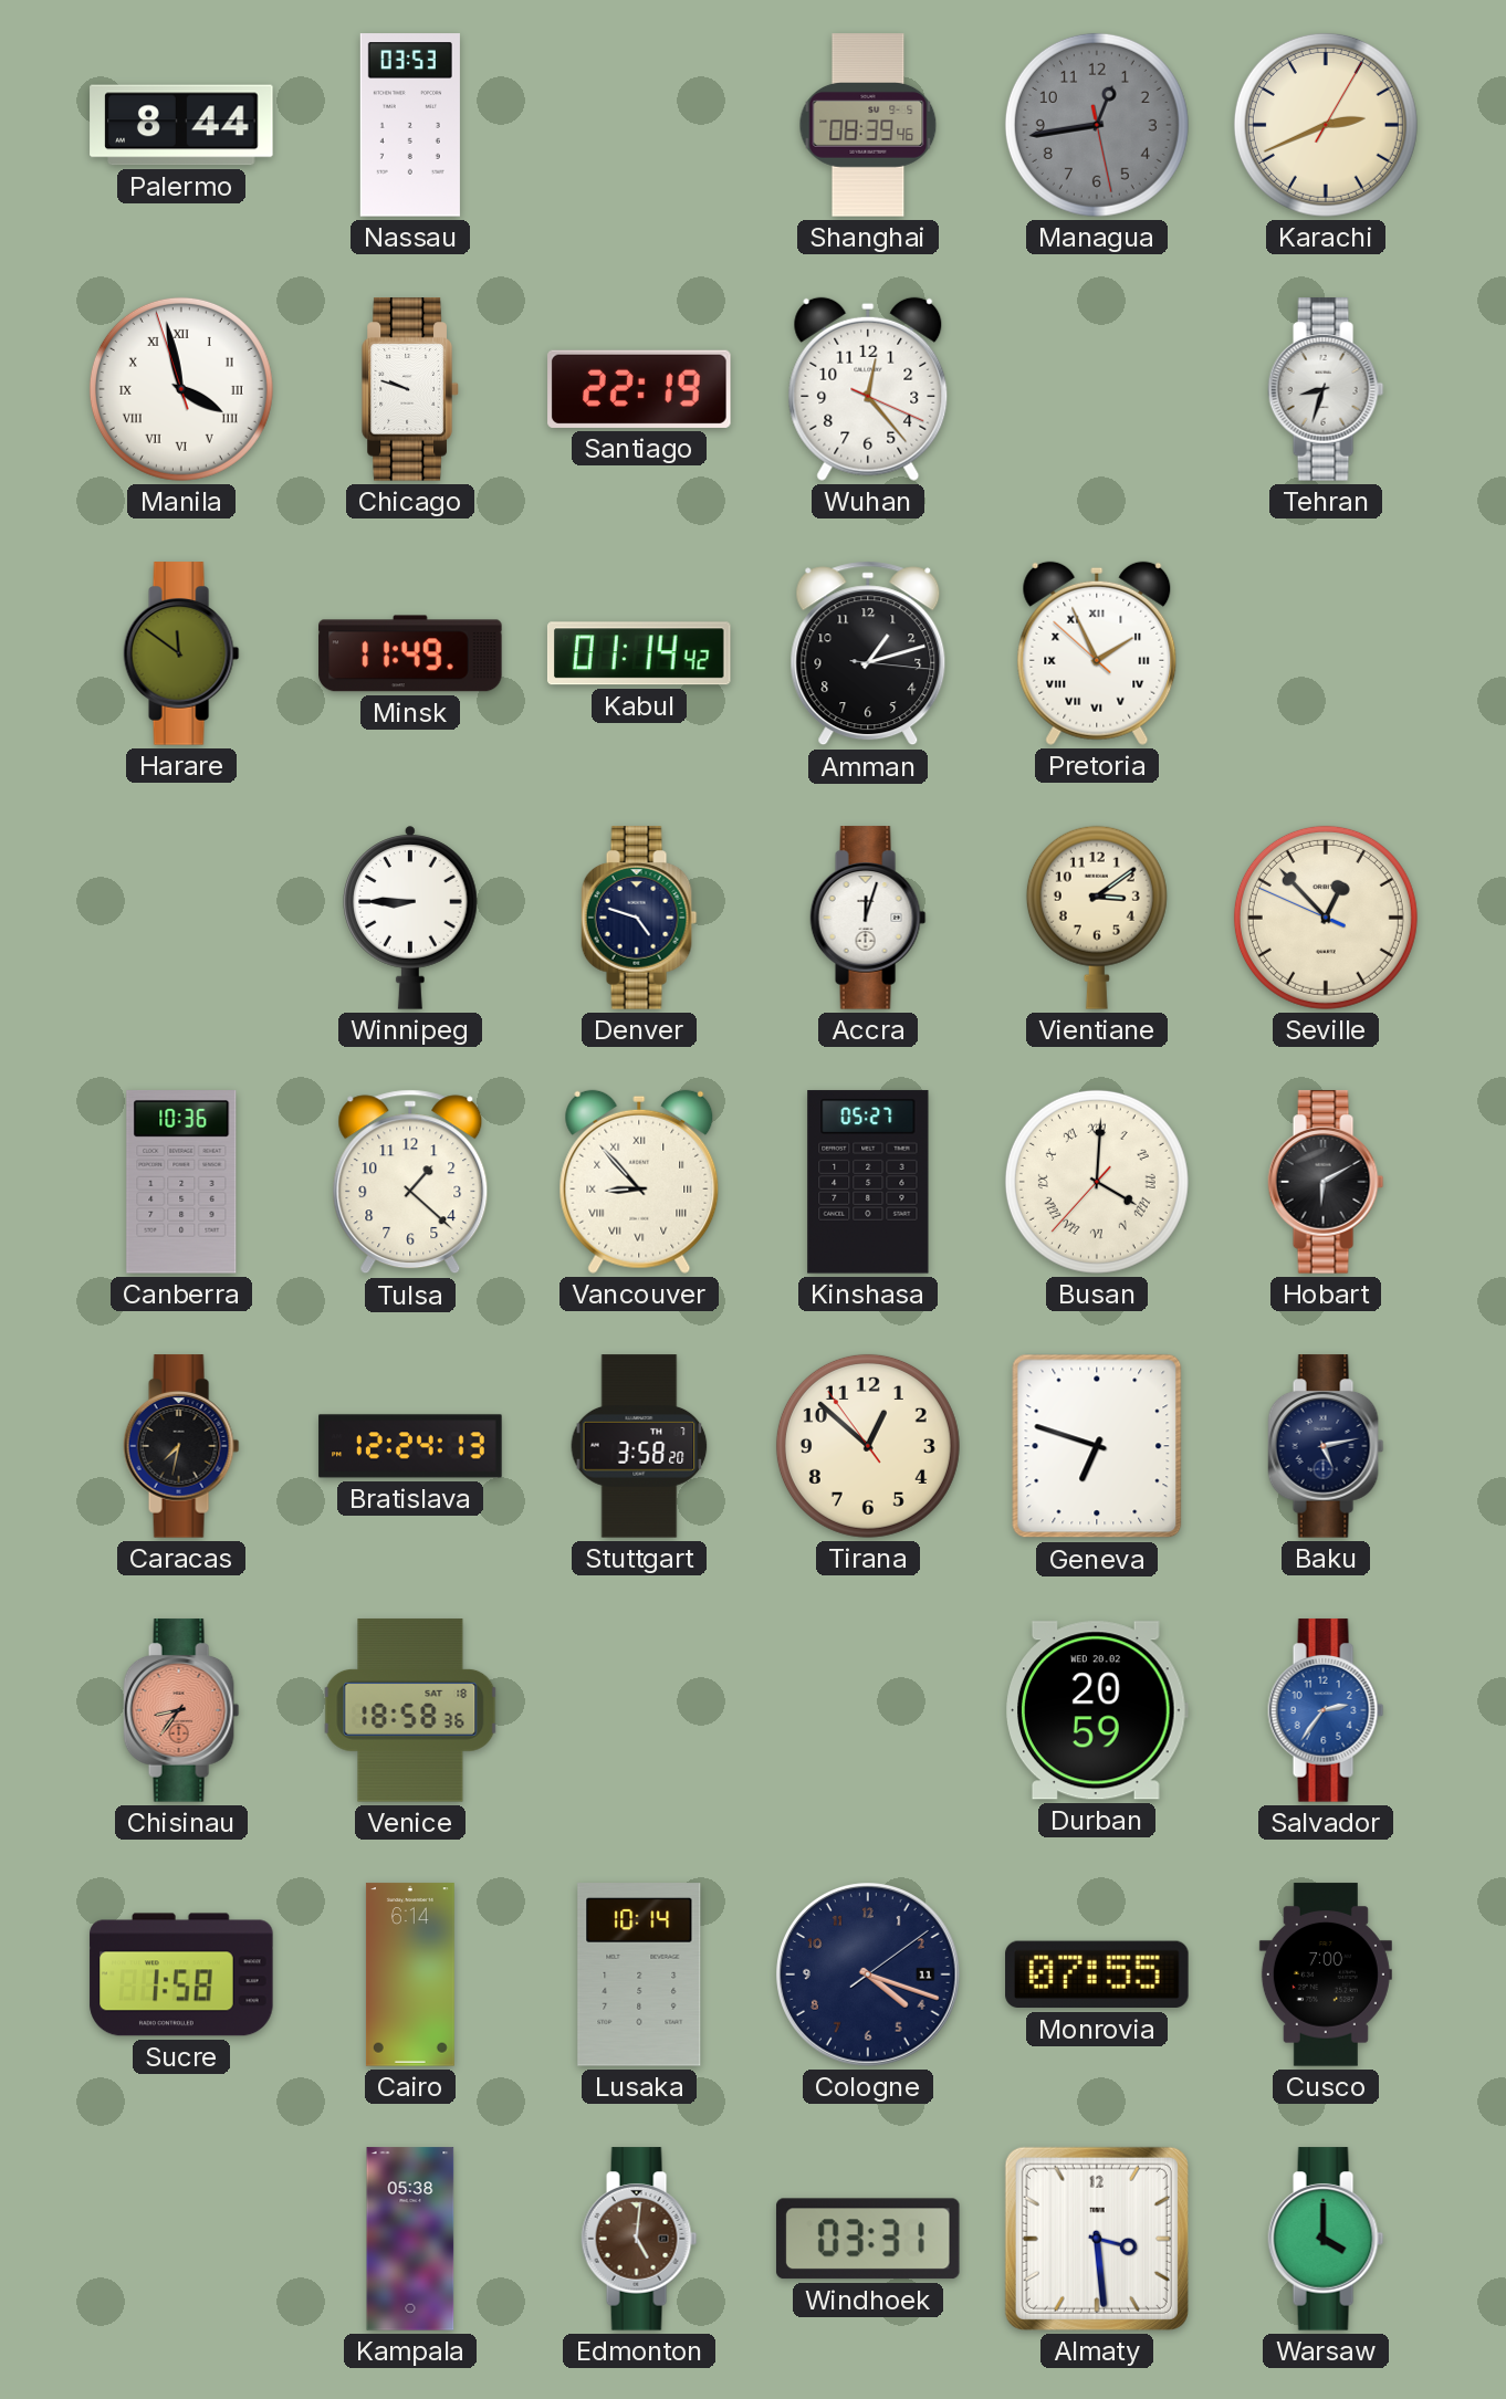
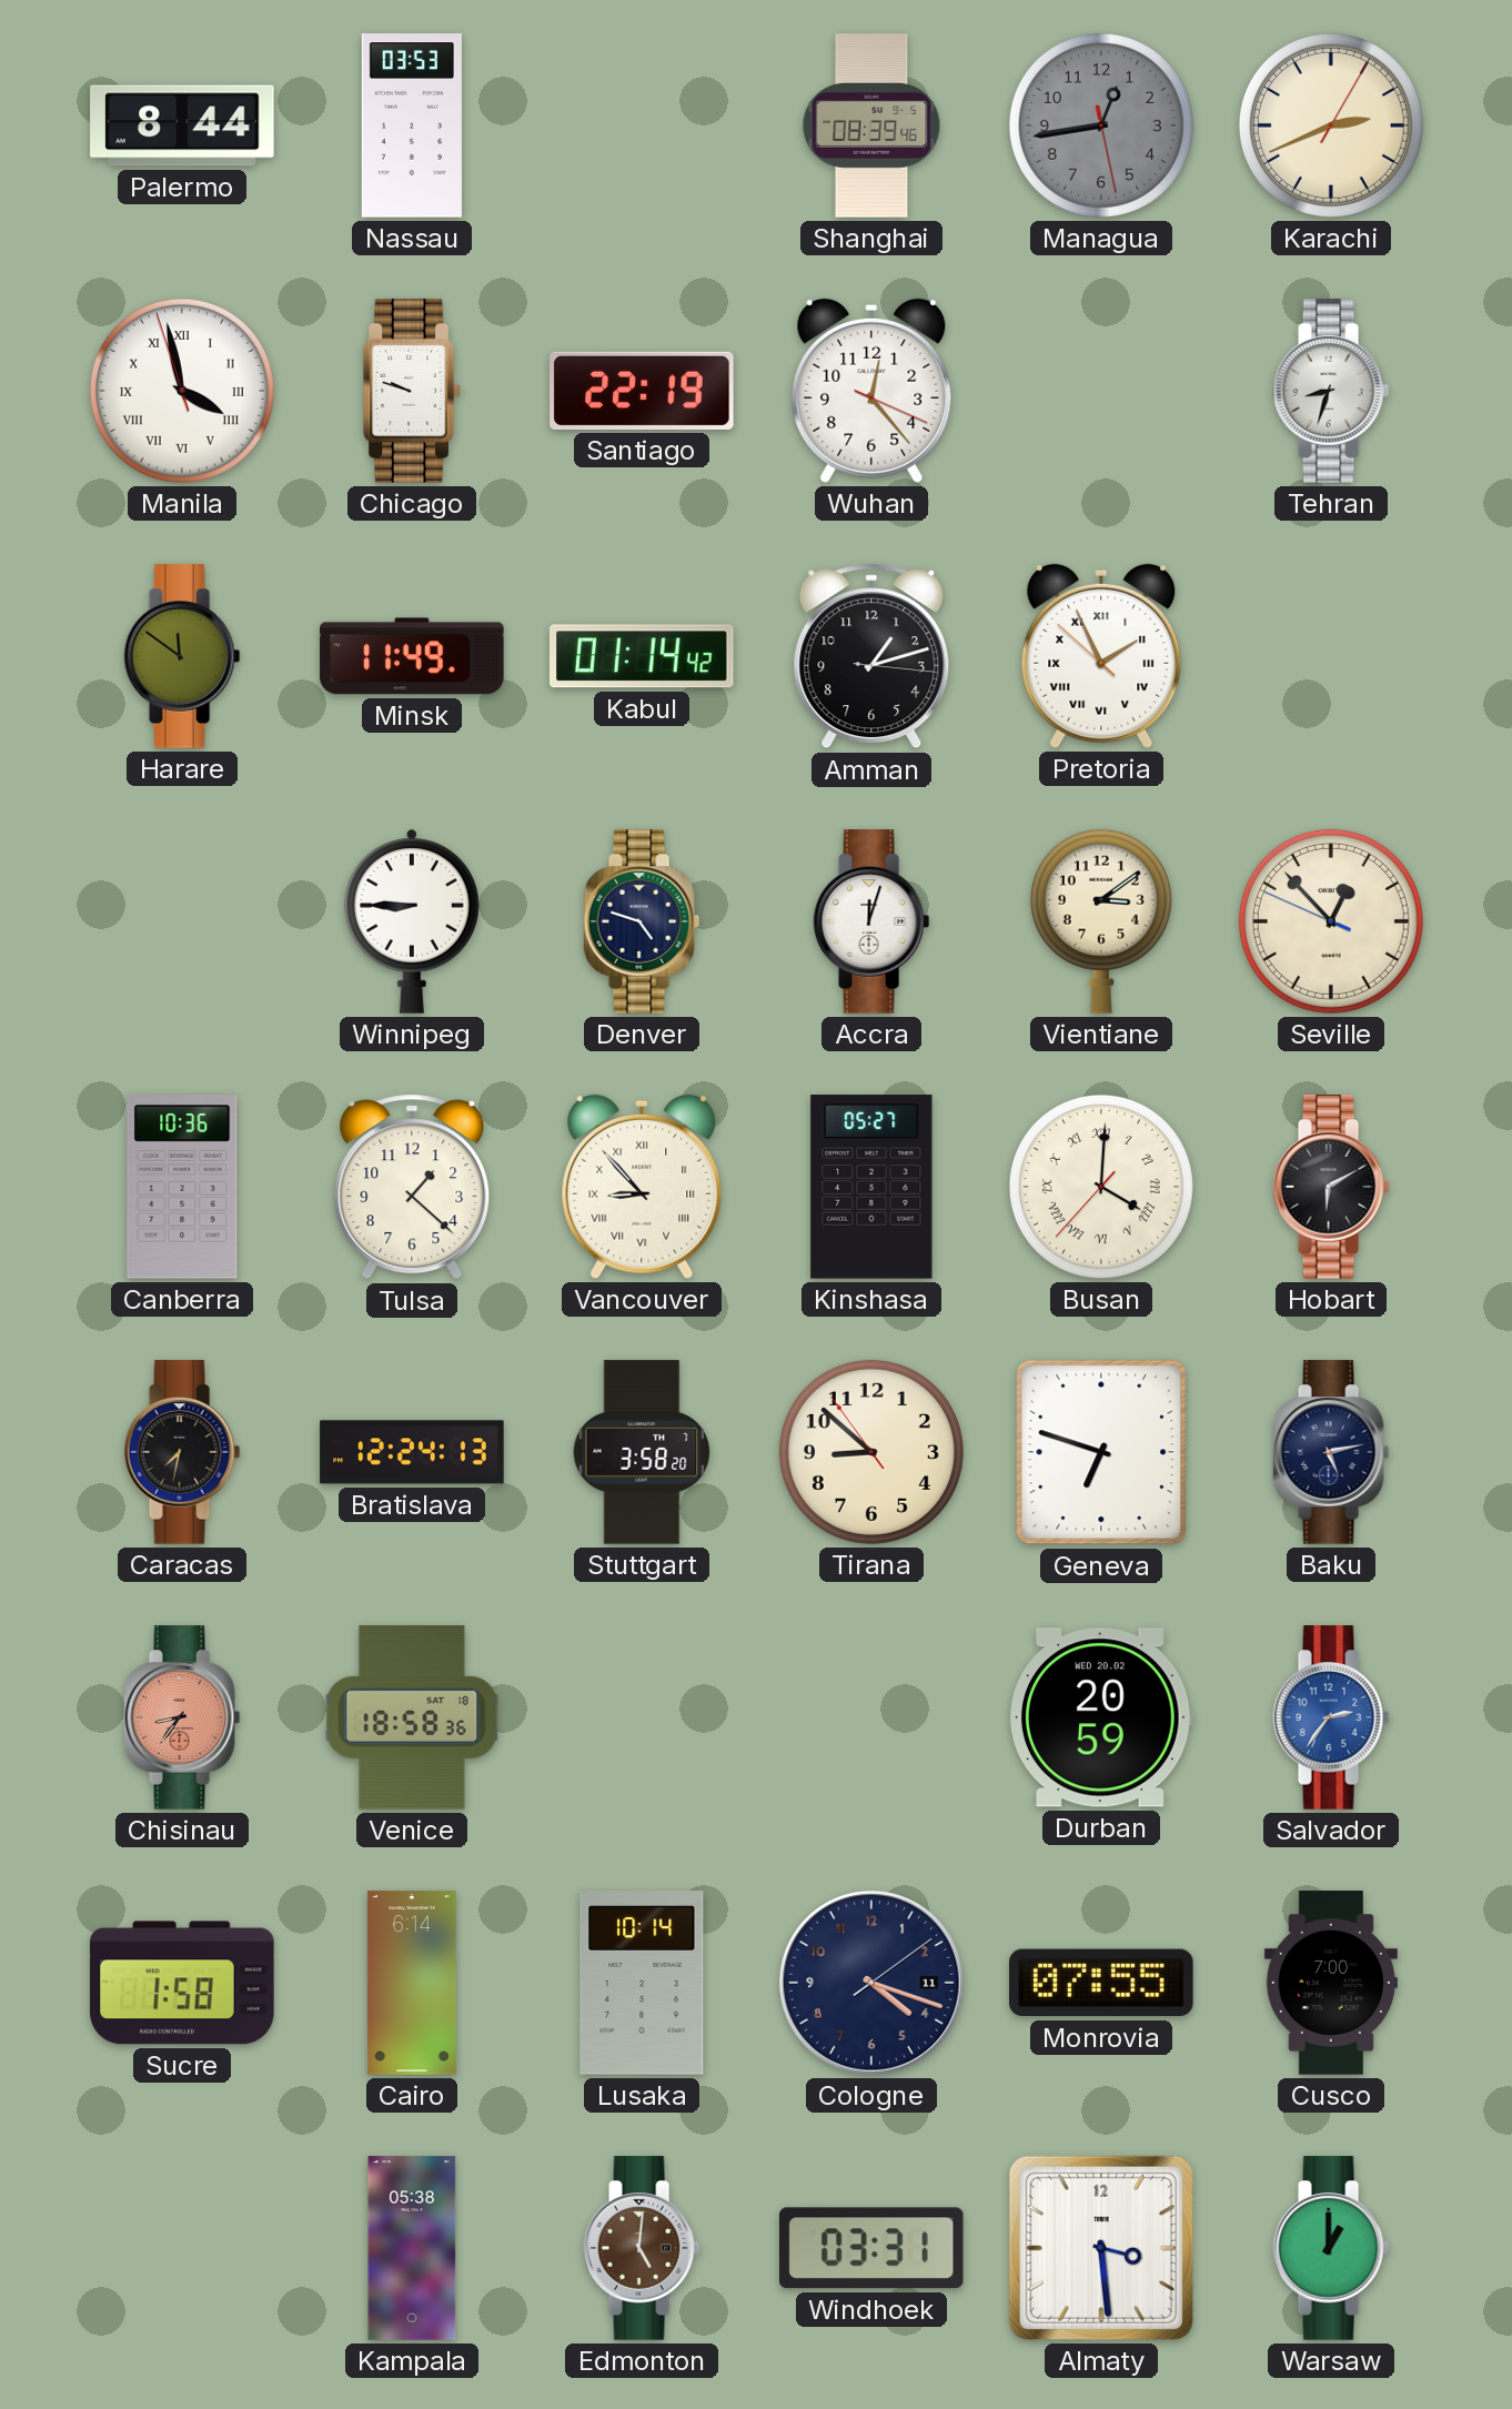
Tirana: 12:51 -> 8:51
Warsaw: 4:00 -> 1:00
